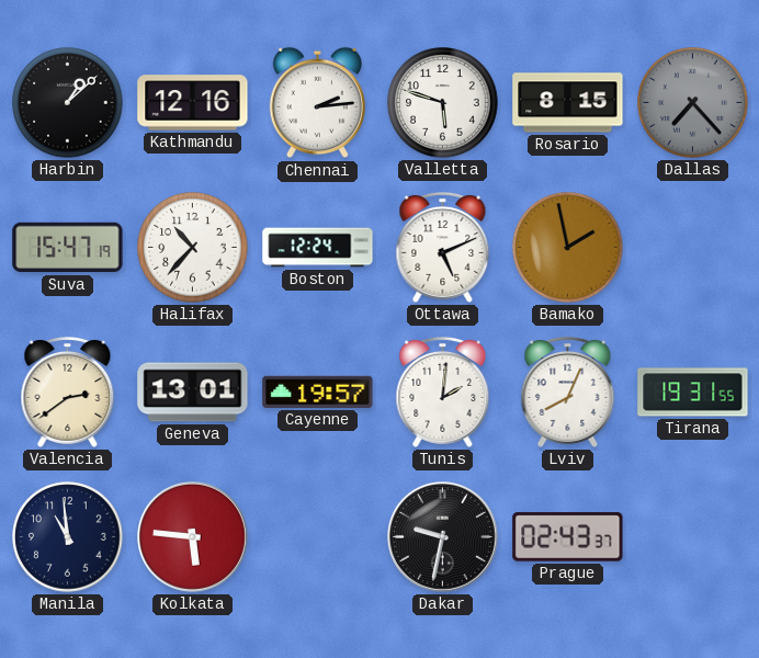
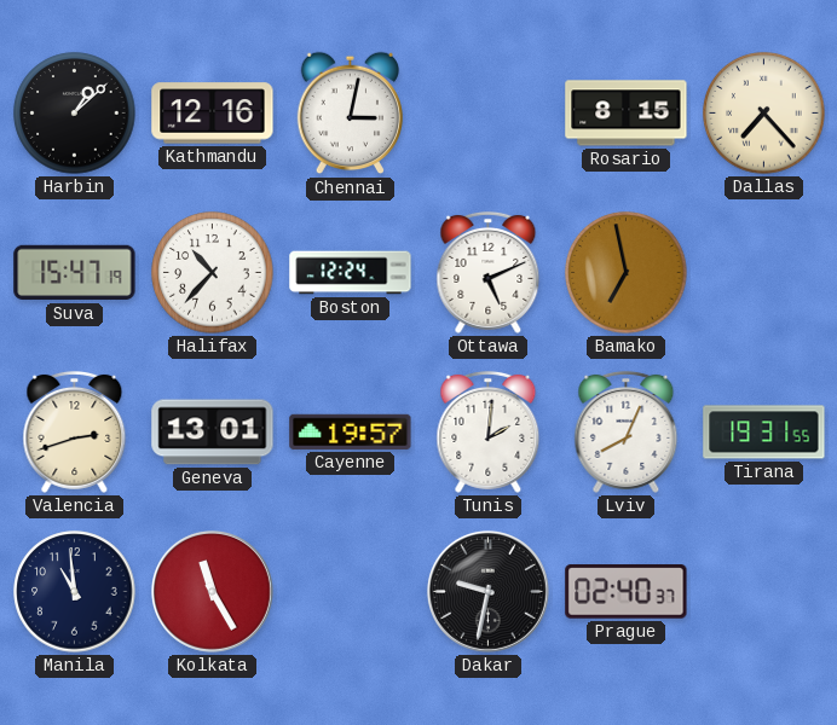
Chennai: 2:14 -> 3:02
Valletta: 5:48 -> none
Dallas dial: grey -> cream
Bamako: 1:58 -> 6:58
Valencia: 2:39 -> 2:42
Kolkata: 5:46 -> 11:25
Prague: 02:43 -> 02:40
